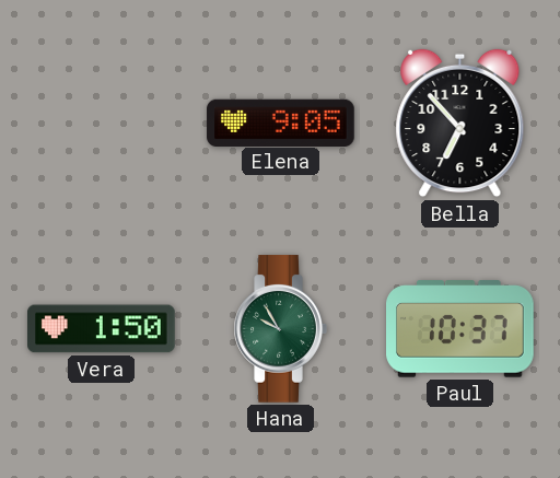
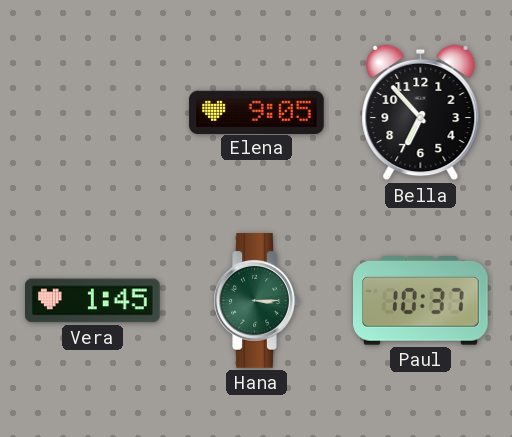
Vera: 1:50 -> 1:45
Hana: 9:55 -> 3:15
